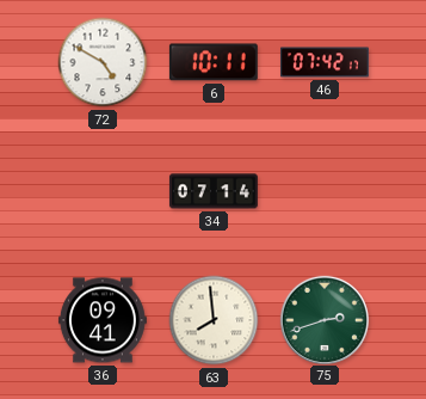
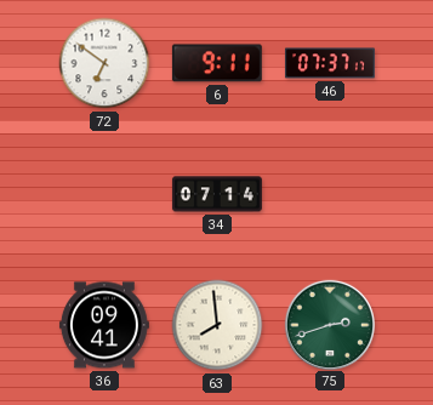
72: 4:50 -> 6:51
6: 10:11 -> 9:11
46: 07:42 -> 07:37
